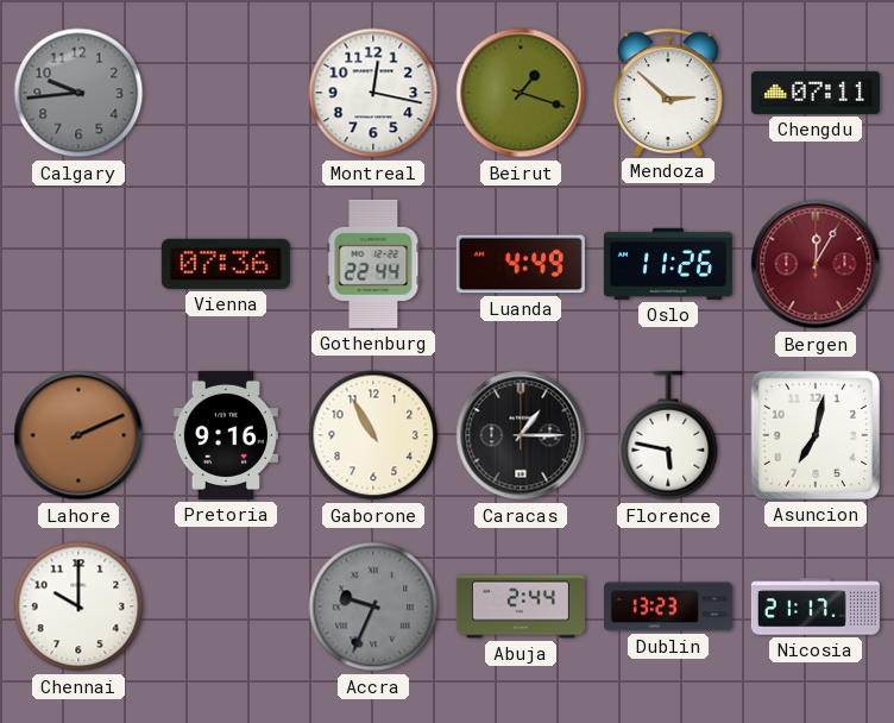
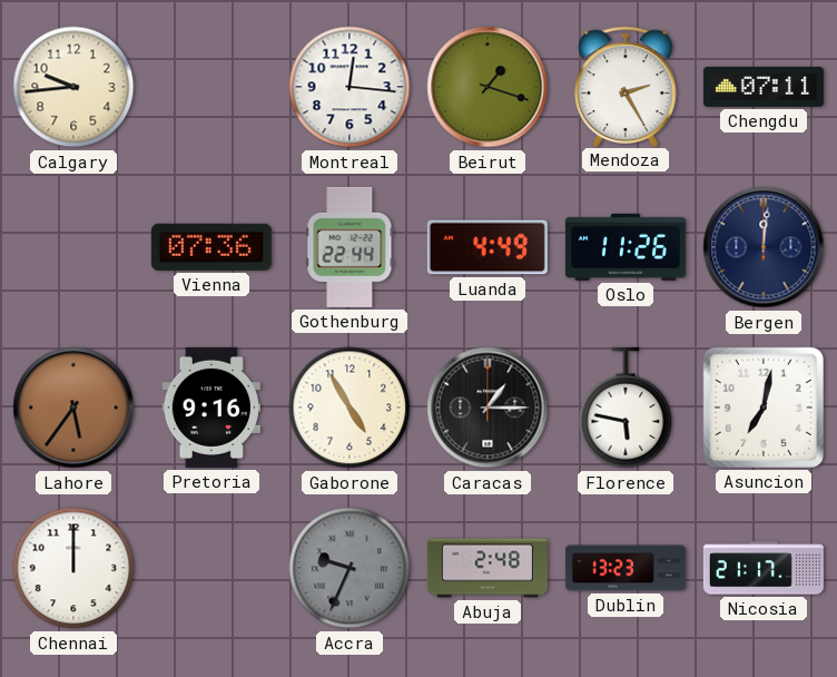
Calgary dial: grey -> cream
Montreal: 12:17 -> 12:16
Mendoza: 2:52 -> 2:25
Bergen: 12:05 -> 12:01
Bergen dial: burgundy -> navy
Lahore: 2:11 -> 5:36
Gaborone: 10:55 -> 4:55
Chennai: 10:00 -> 12:00
Abuja: 2:44 -> 2:48
